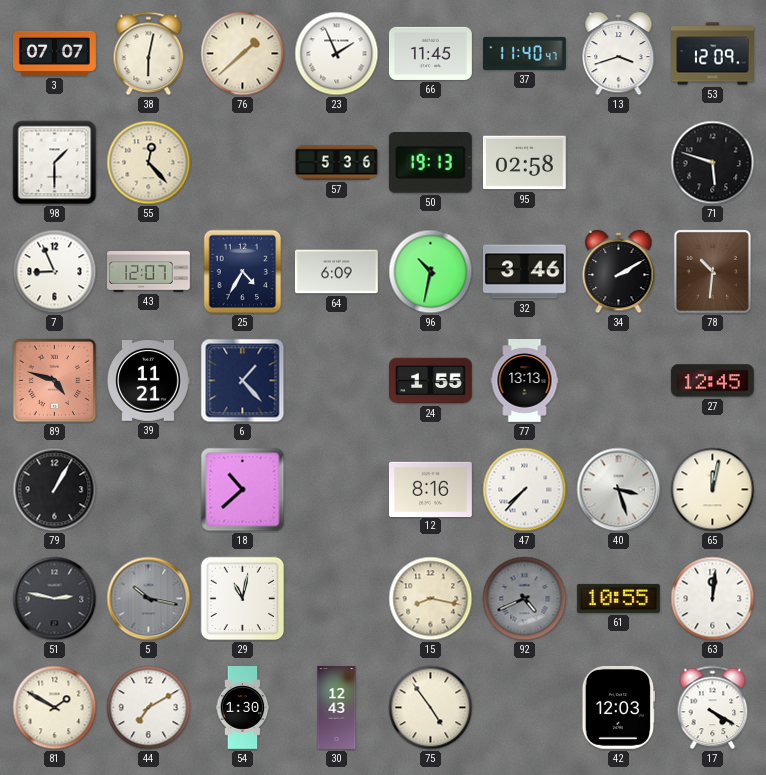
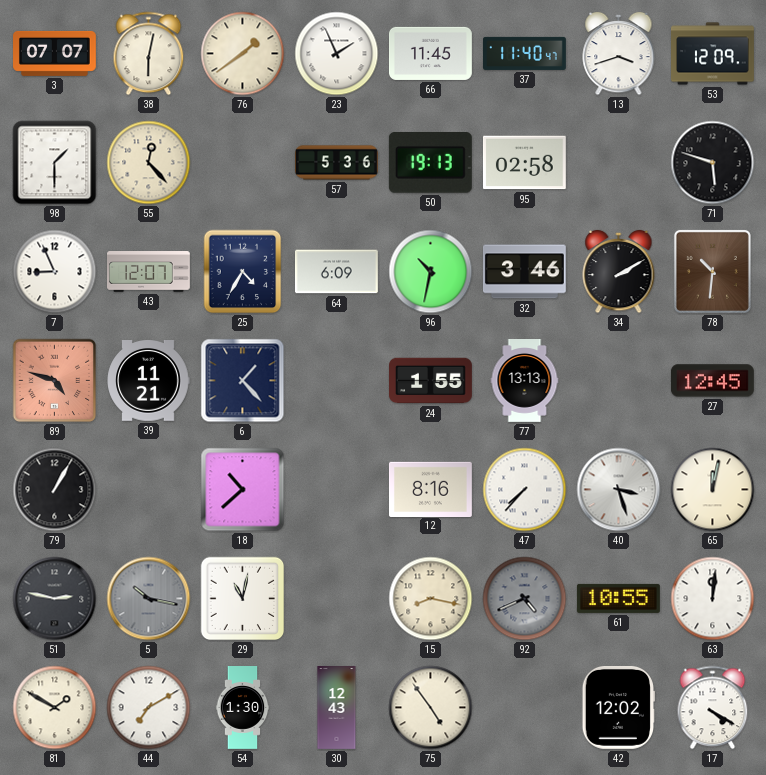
76: 1:38 -> 1:39
42: 12:03 -> 12:02
